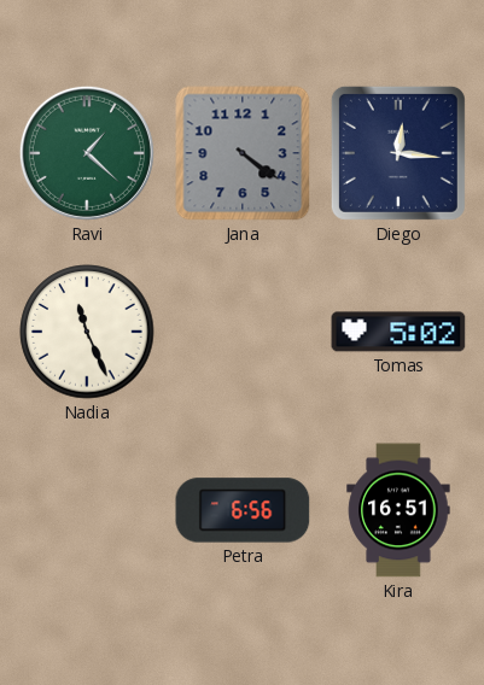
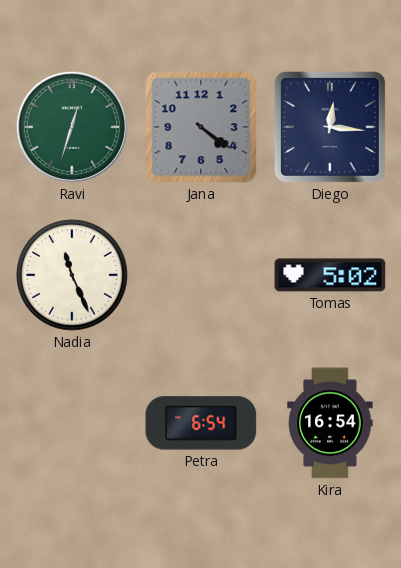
Ravi: 1:22 -> 12:33
Petra: 6:56 -> 6:54
Kira: 16:51 -> 16:54
